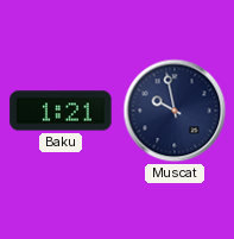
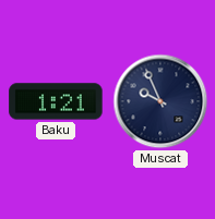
Muscat: 9:58 -> 9:56
